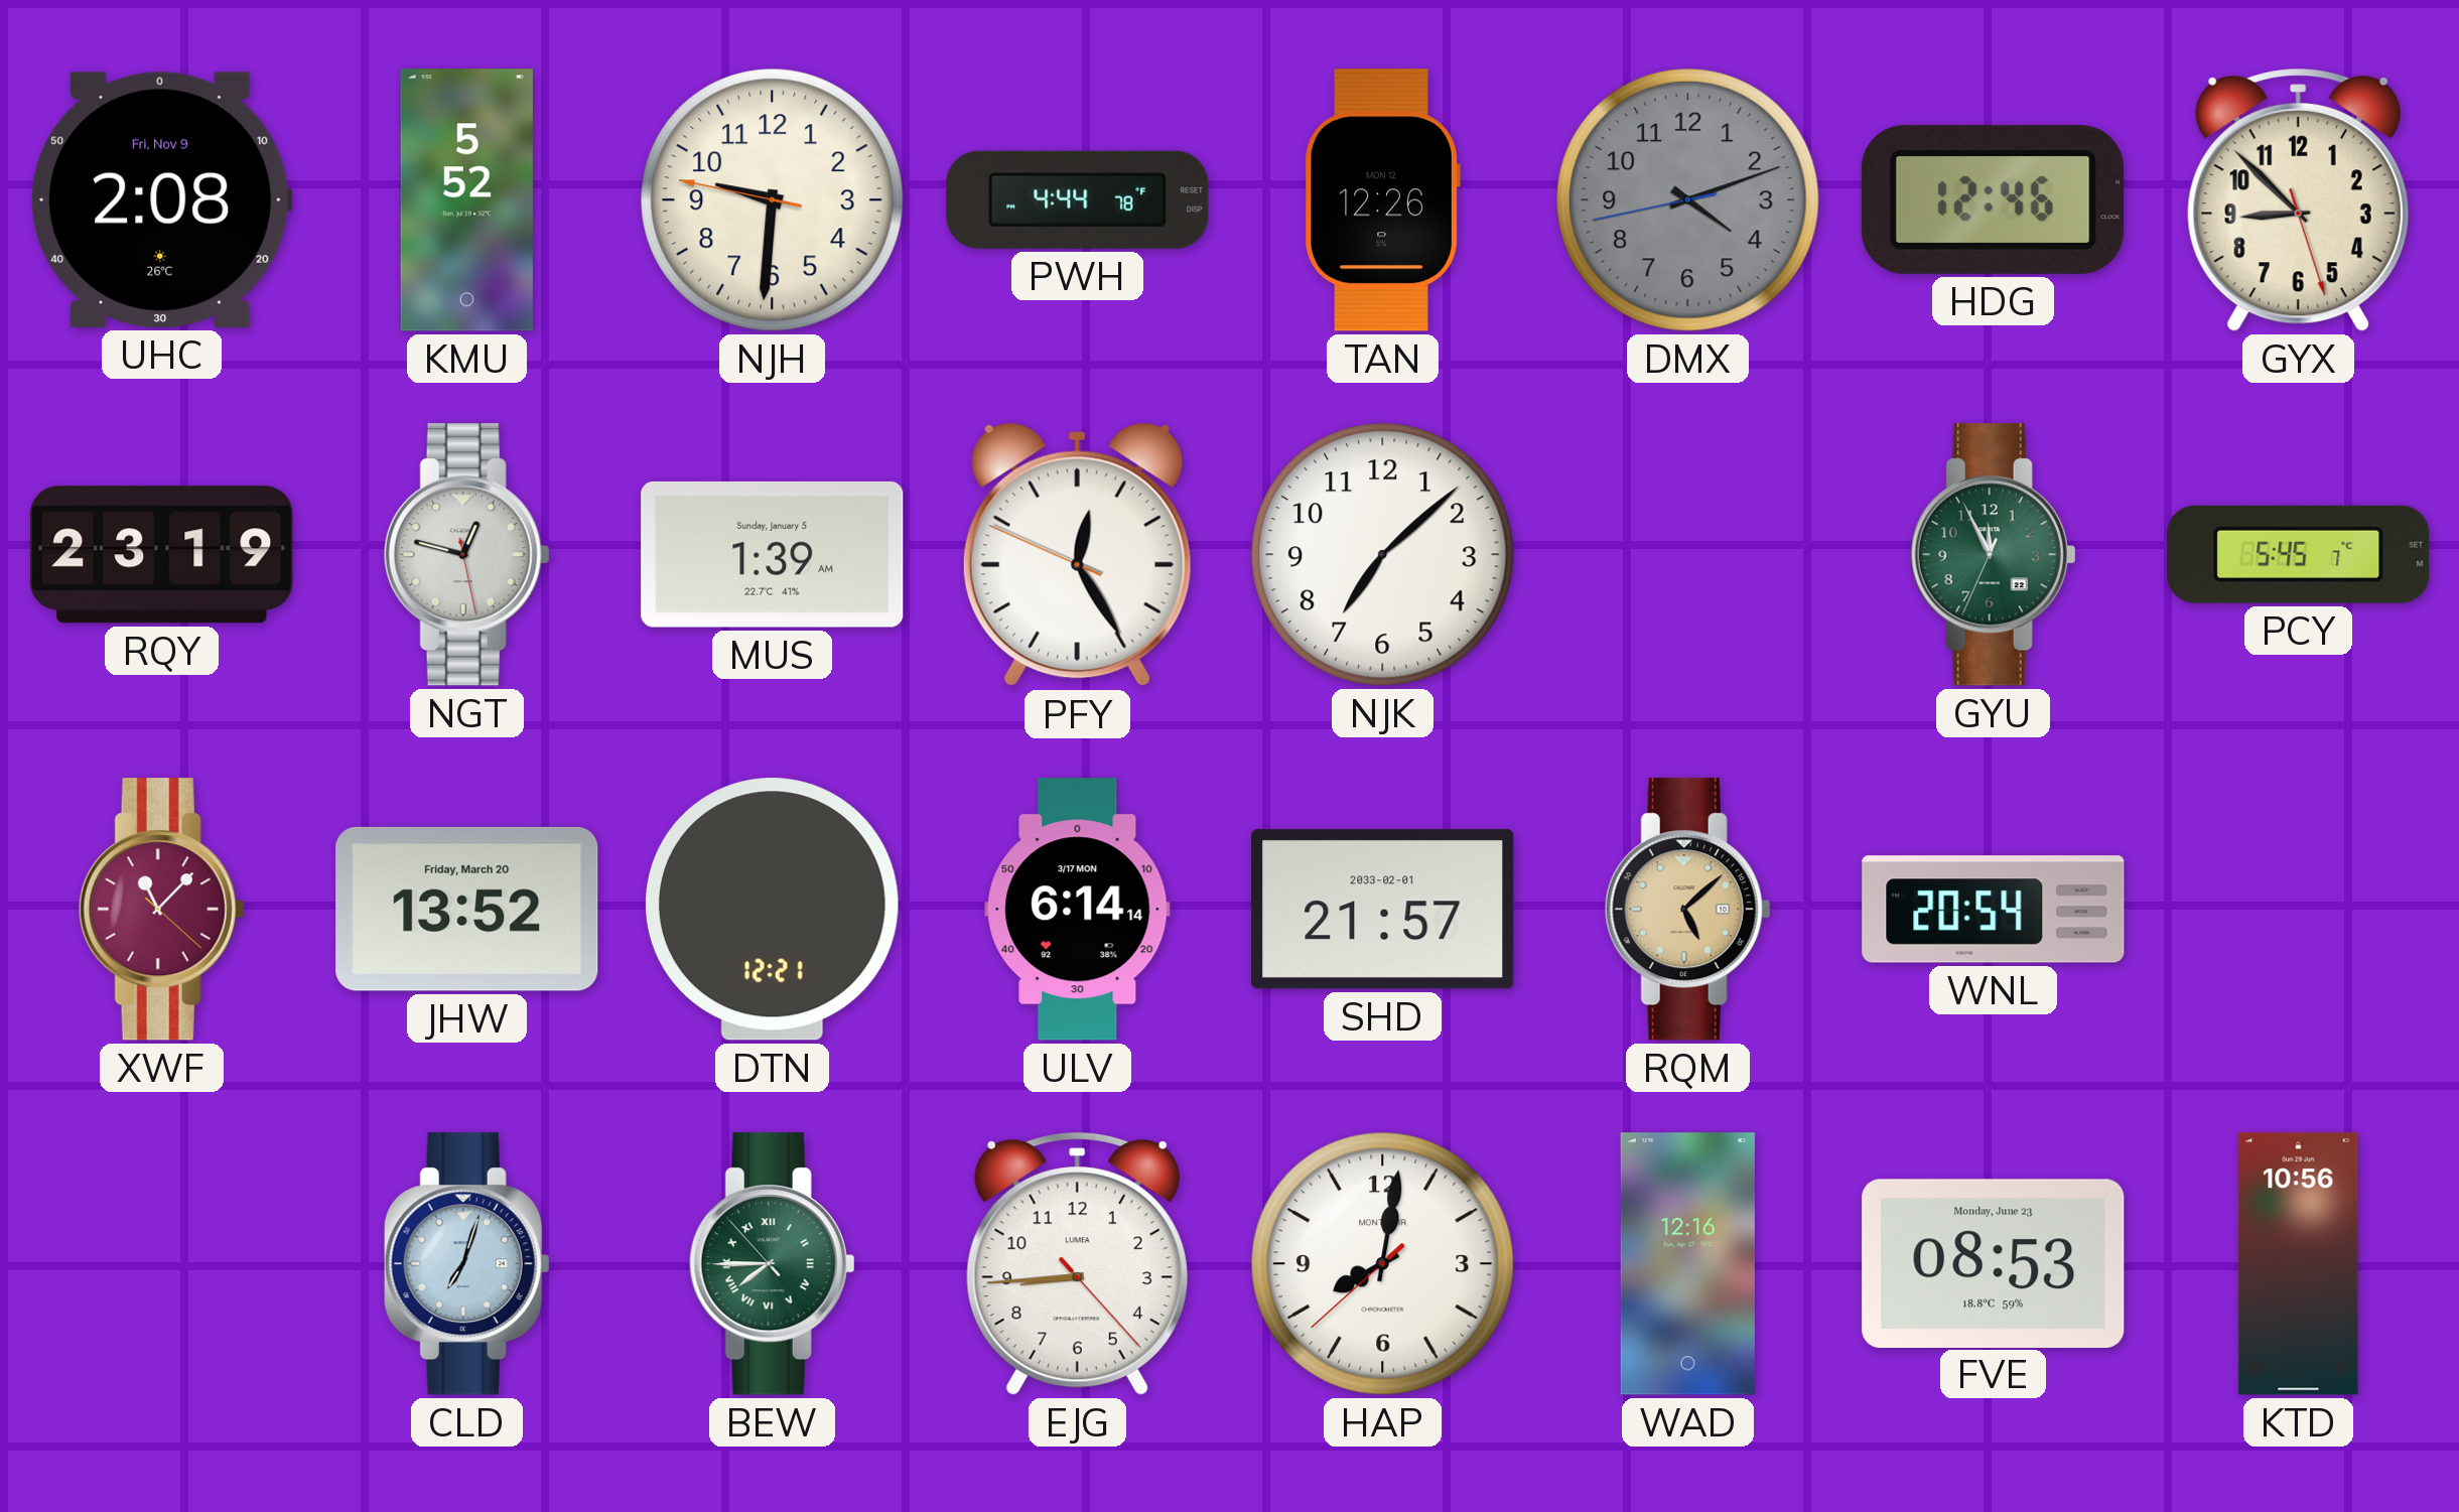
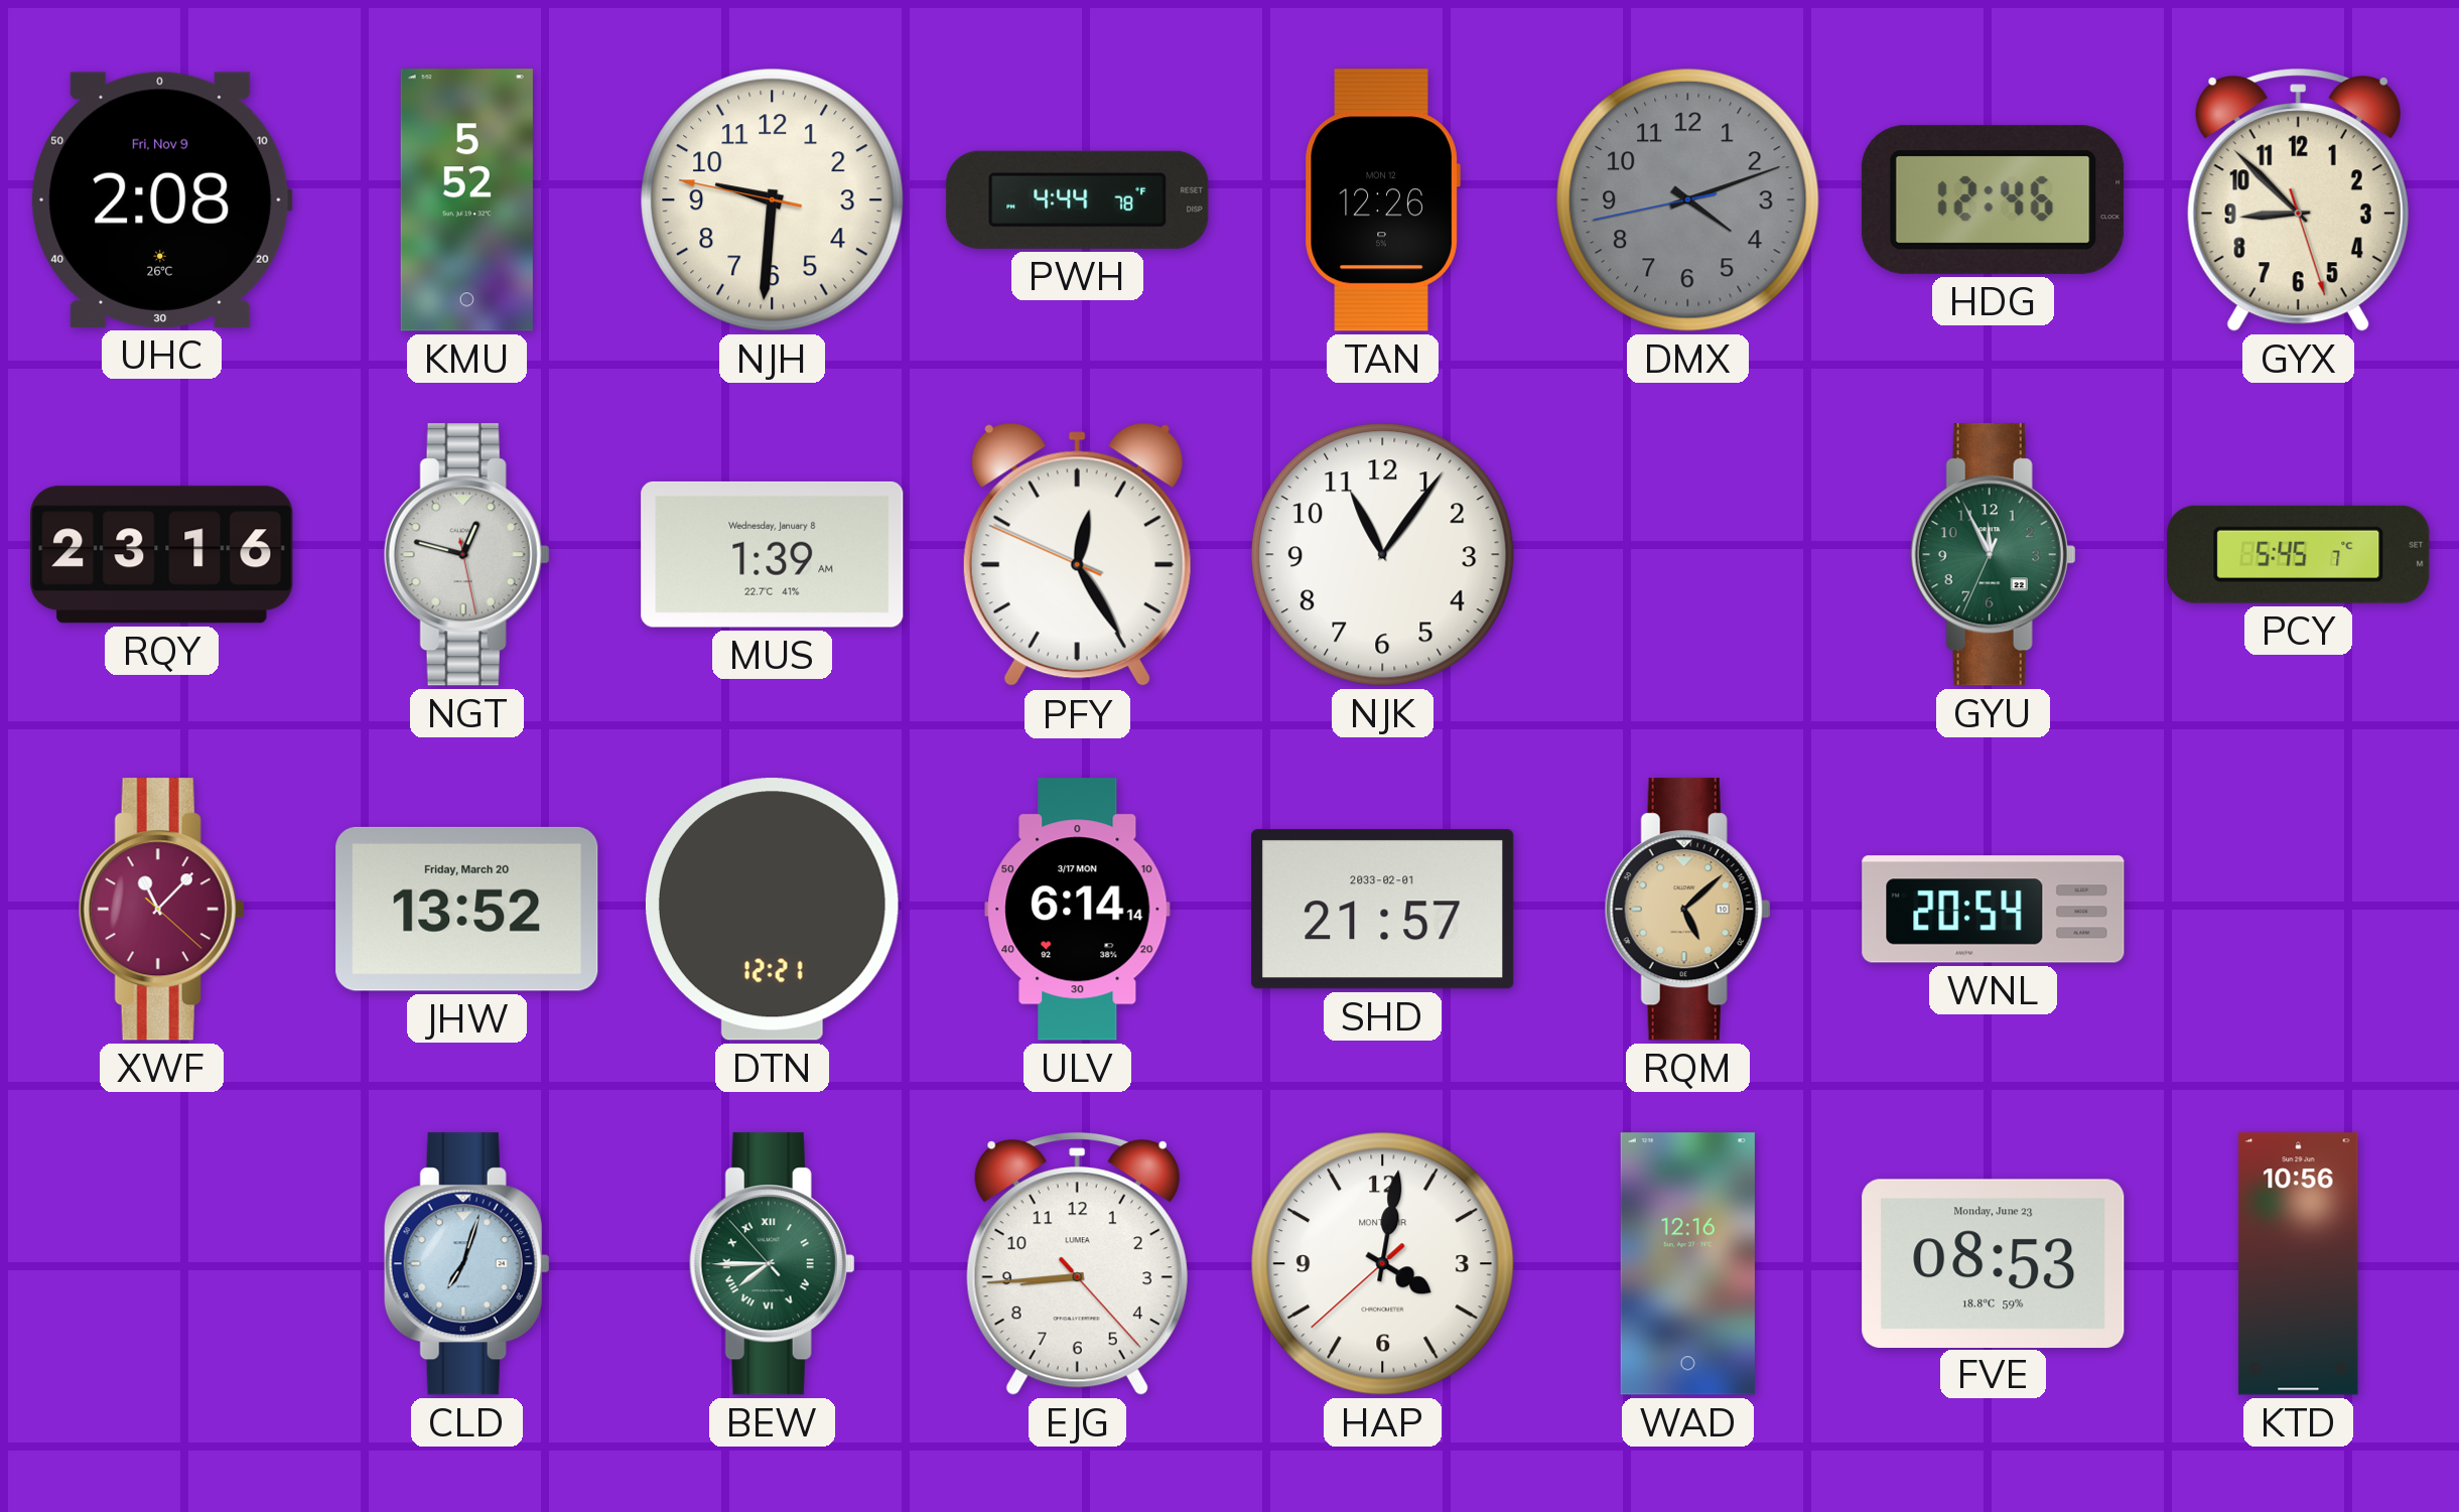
RQY: 23:19 -> 23:16
MUS date: Sunday, January 5 -> Wednesday, January 8
NJK: 7:08 -> 11:06
HAP: 8:01 -> 4:01
